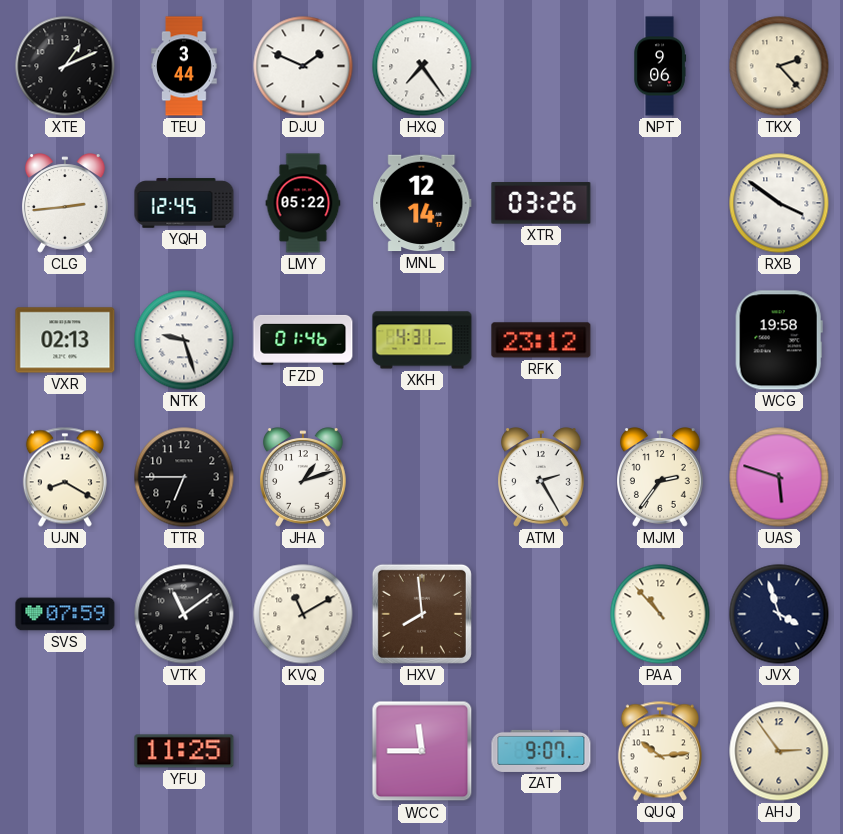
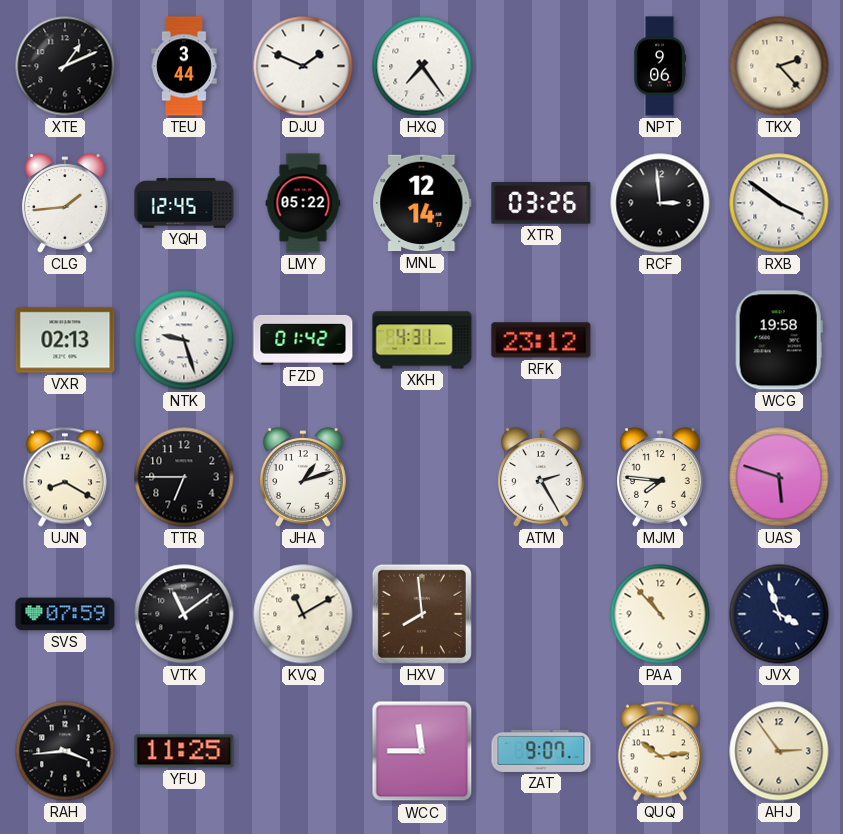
CLG: 2:44 -> 1:44
RCF: none -> 2:59
FZD: 01:46 -> 01:42
MJM: 2:36 -> 7:46
RAH: none -> 3:44
